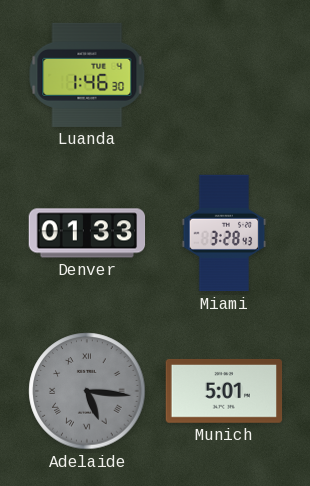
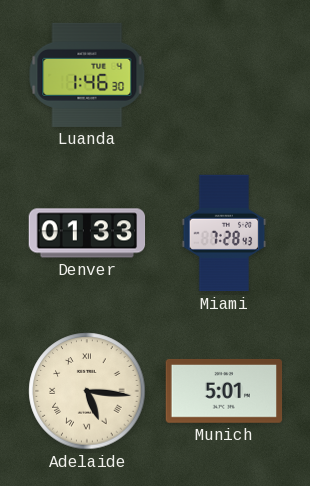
Miami: 3:28 -> 7:28
Adelaide dial: grey -> cream
